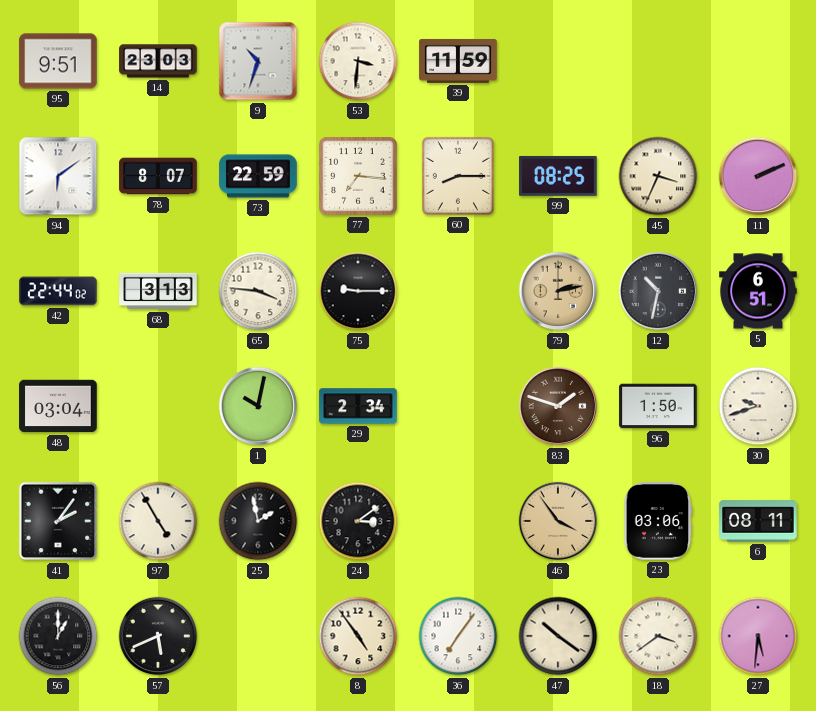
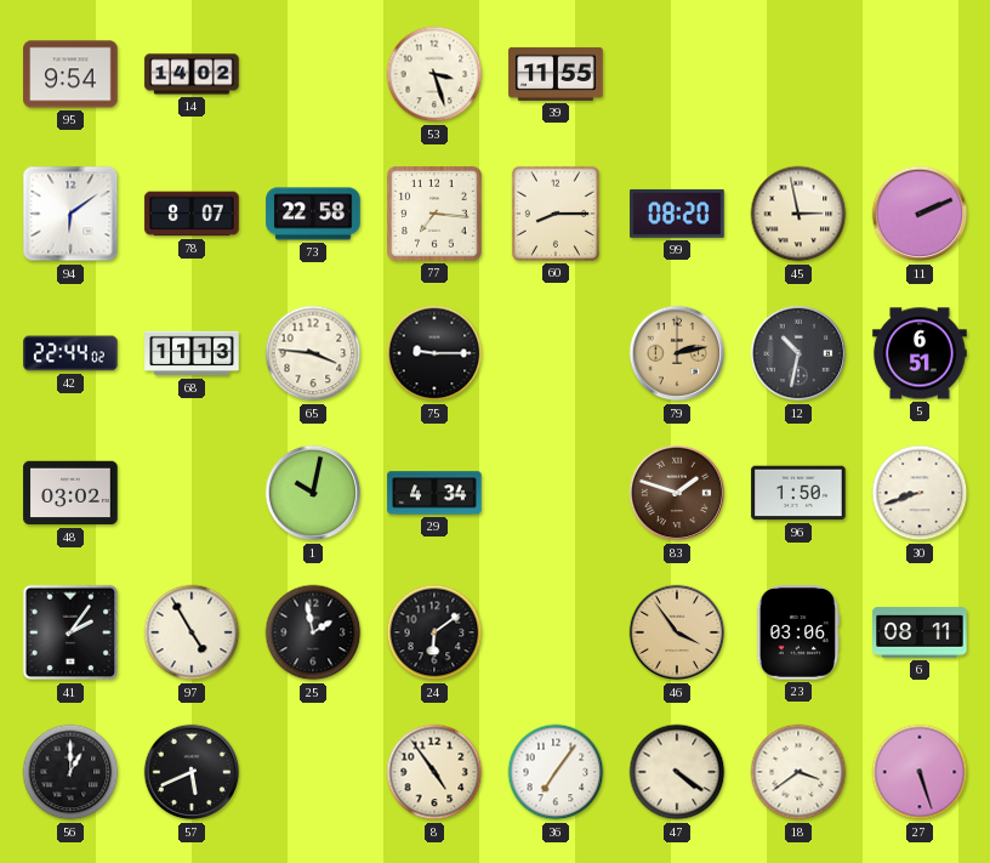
95: 9:51 -> 9:54
14: 23:03 -> 14:02
9: 10:33 -> none
53: 3:31 -> 3:27
39: 11:59 -> 11:55
73: 22:59 -> 22:58
99: 08:25 -> 08:20
45: 3:34 -> 2:58
68: 3:13 -> 11:13
48: 03:04 -> 03:02
29: 2:34 -> 4:34
30: 9:42 -> 8:42
24: 3:09 -> 6:09
47: 10:21 -> 4:21
27: 5:31 -> 5:27
